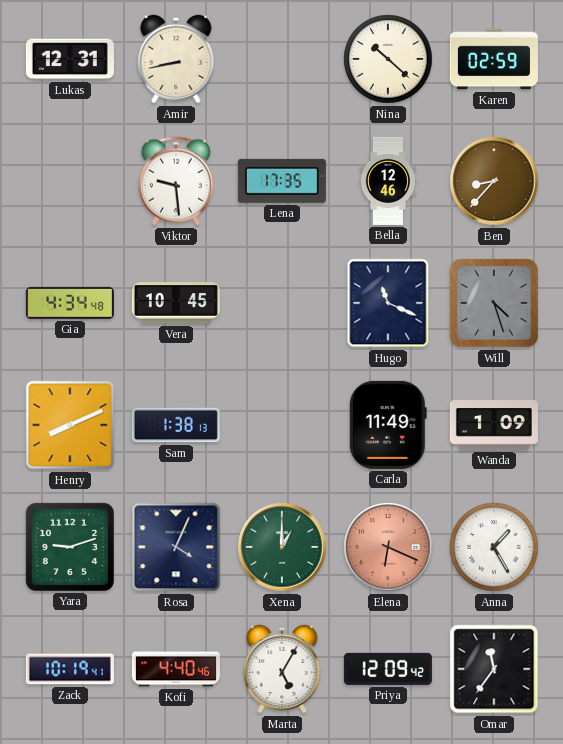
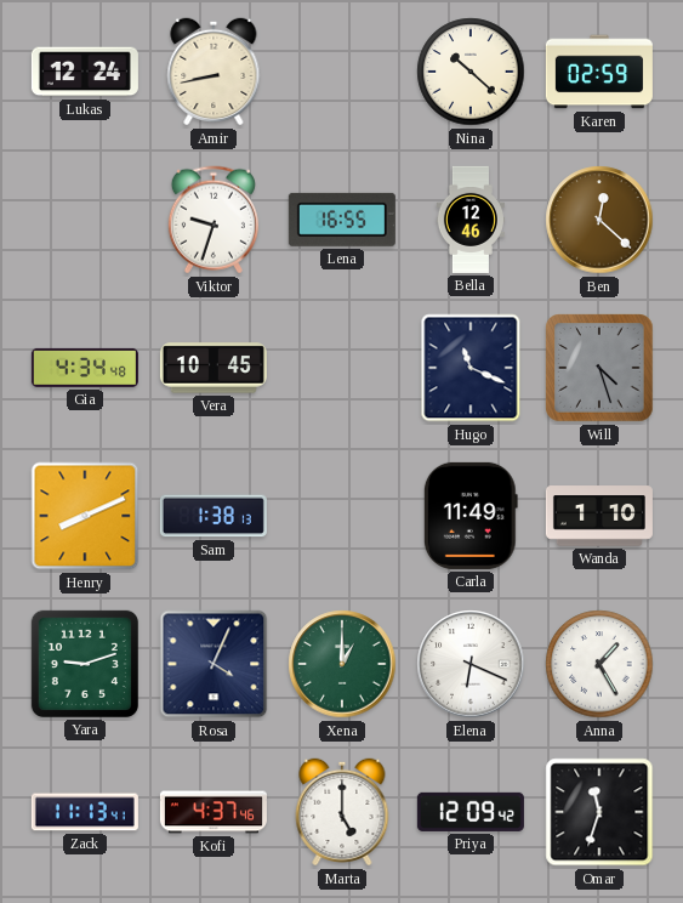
Lukas: 12:31 -> 12:24
Viktor: 9:29 -> 9:33
Lena: 17:35 -> 16:55
Ben: 8:37 -> 12:22
Wanda: 1:09 -> 1:10
Elena dial: salmon -> white
Zack: 10:19 -> 11:13
Kofi: 4:40 -> 4:37
Marta: 5:05 -> 5:00
Omar: 11:36 -> 11:33
